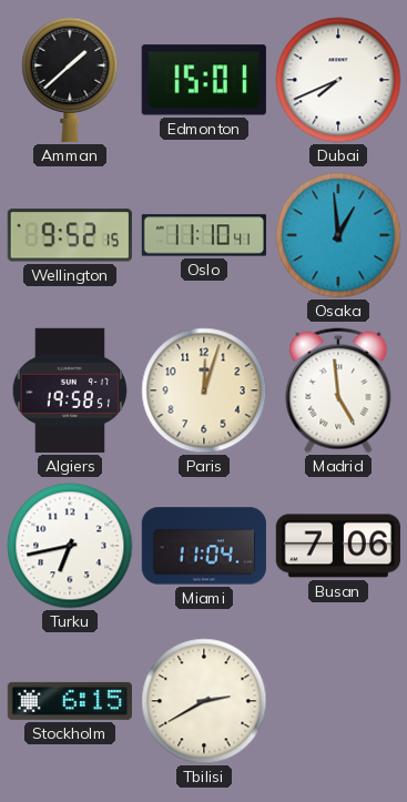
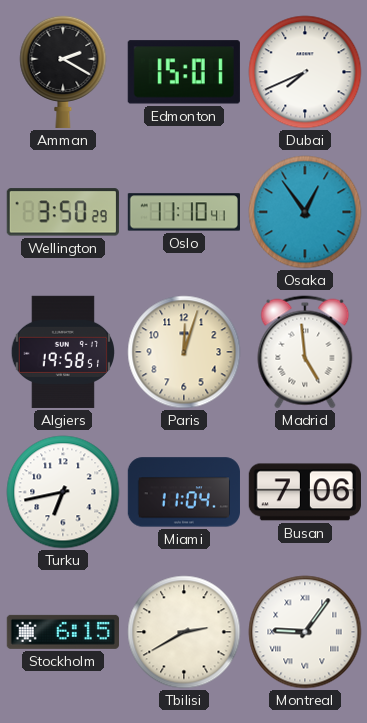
Amman: 1:38 -> 2:20
Wellington: 9:52 -> 3:50
Osaka: 12:59 -> 12:54
Montreal: none -> 9:06
